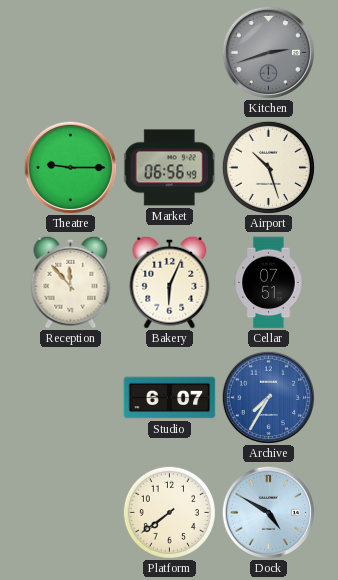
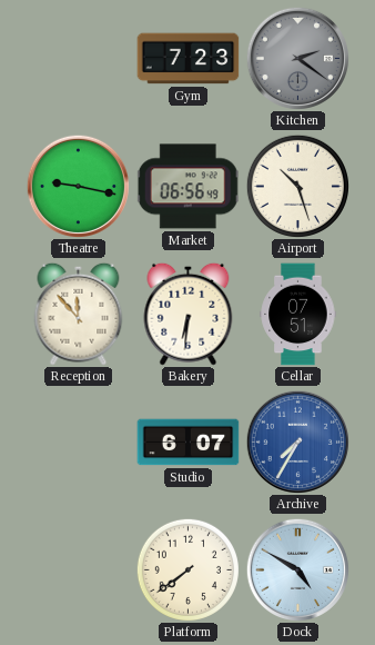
Gym: none -> 7:23
Kitchen: 2:42 -> 2:21
Theatre: 9:15 -> 9:17
Bakery: 6:04 -> 6:31
